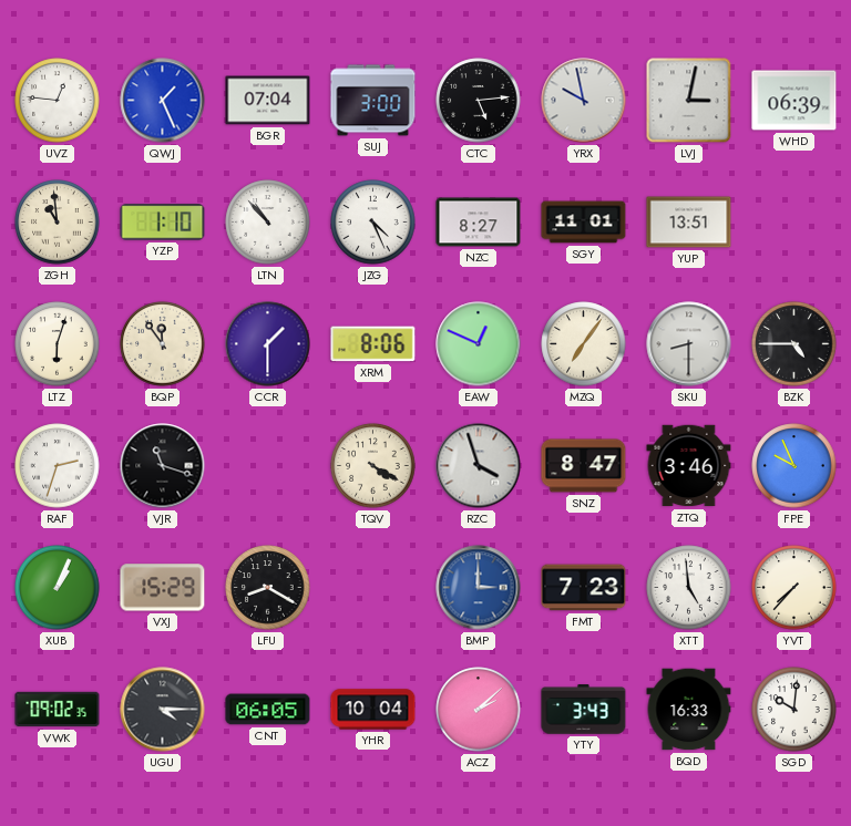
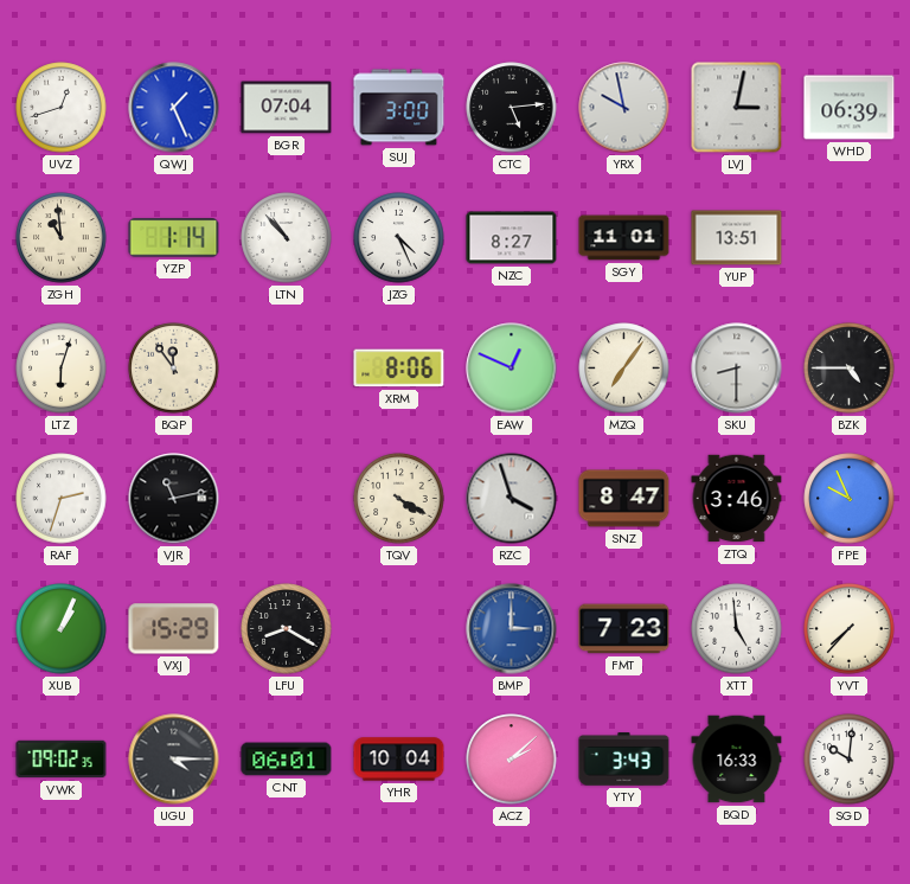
UVZ: 12:46 -> 12:42
YZP: 1:10 -> 1:14
CCR: 1:30 -> none
VJR: 11:18 -> 11:13
CNT: 06:05 -> 06:01
